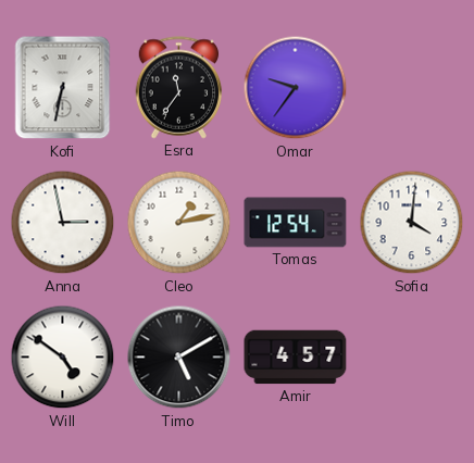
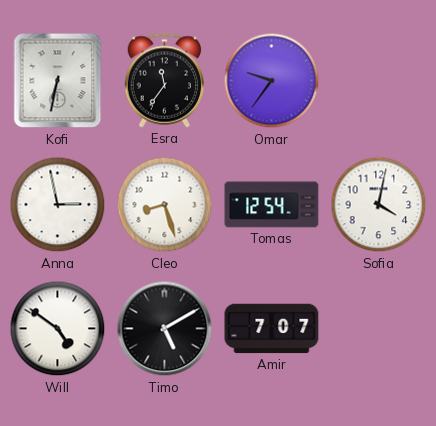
Cleo: 1:13 -> 8:27
Sofia: 4:01 -> 4:02
Amir: 4:57 -> 7:07
